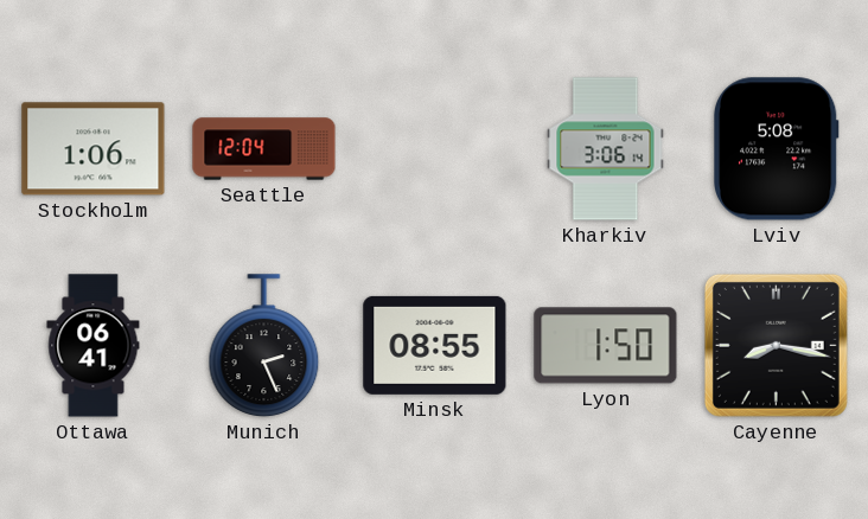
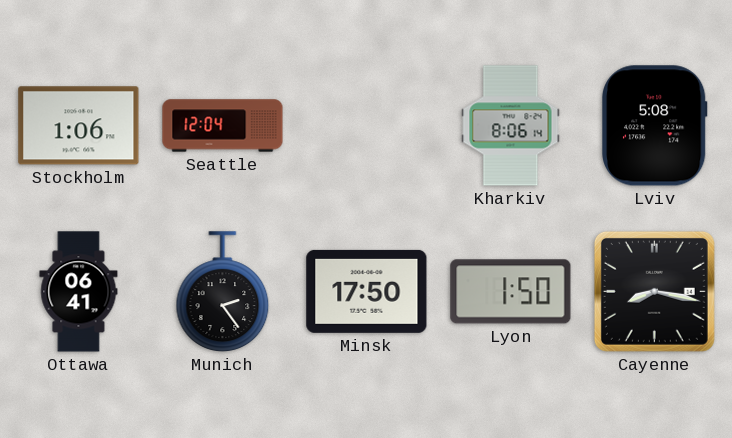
Kharkiv: 3:06 -> 8:06
Munich: 2:26 -> 2:24
Minsk: 08:55 -> 17:50
